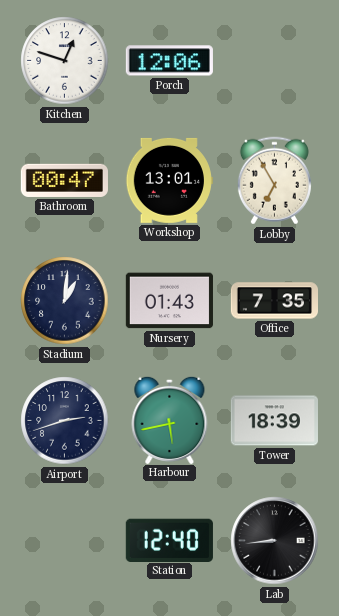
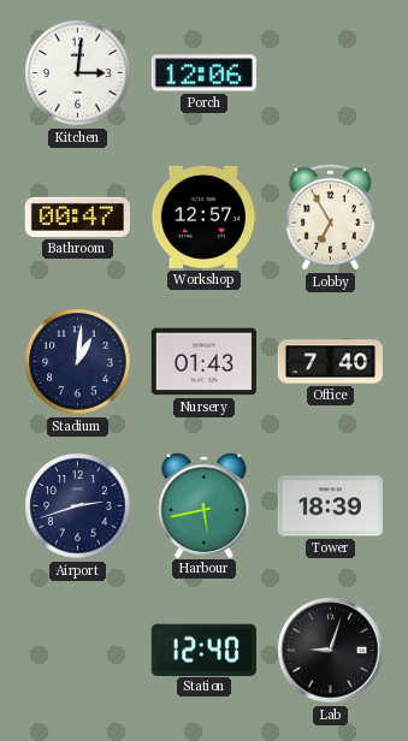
Kitchen: 12:48 -> 3:01
Workshop: 13:01 -> 12:57
Office: 7:35 -> 7:40
Lab: 8:44 -> 9:03
